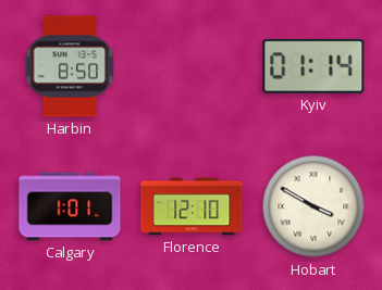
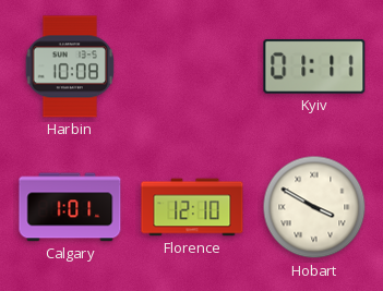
Harbin: 8:50 -> 10:08
Kyiv: 01:14 -> 01:11
